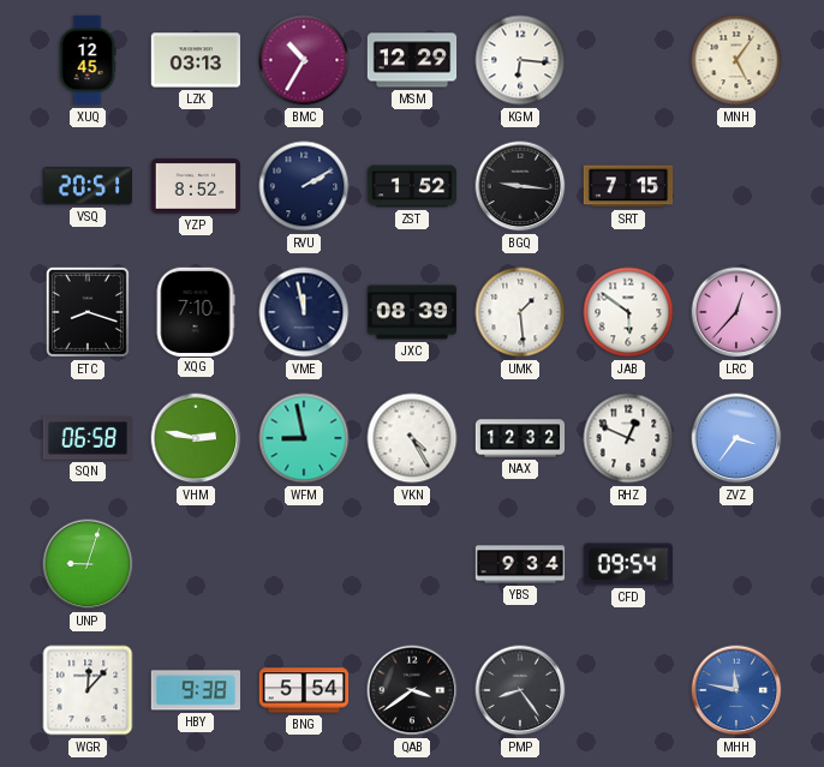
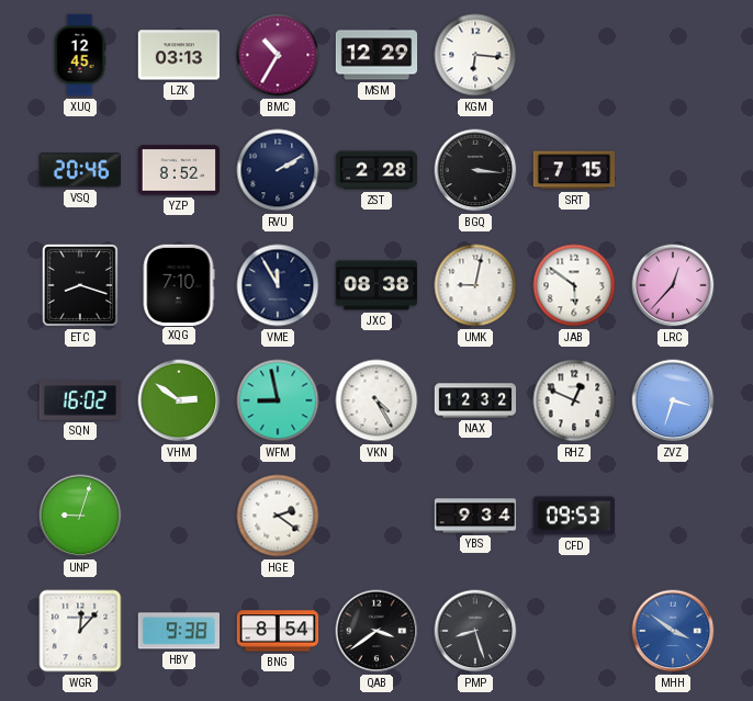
MNH: 5:06 -> none
VSQ: 20:51 -> 20:46
ZST: 1:52 -> 2:28
BGQ: 9:16 -> 3:16
VME: 11:58 -> 11:55
JXC: 08:39 -> 08:38
UMK: 1:29 -> 9:02
SQN: 06:58 -> 16:02
VHM: 2:47 -> 2:51
ZVZ: 3:36 -> 3:33
HGE: none -> 2:21
CFD: 09:54 -> 09:53
BNG: 5:54 -> 8:54
PMP: 8:24 -> 8:27
MHH: 11:47 -> 3:51
